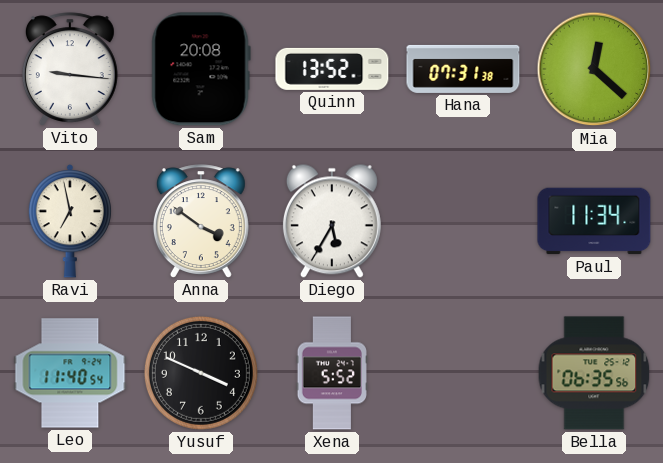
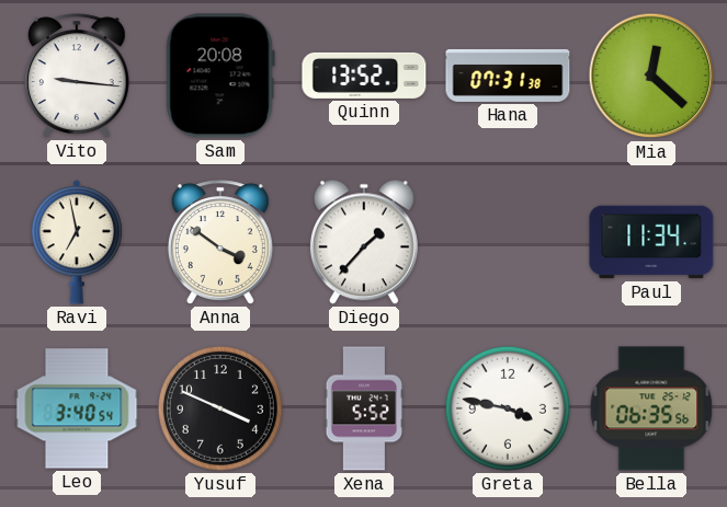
Diego: 5:35 -> 1:37
Leo: 11:40 -> 3:40
Greta: none -> 3:47
